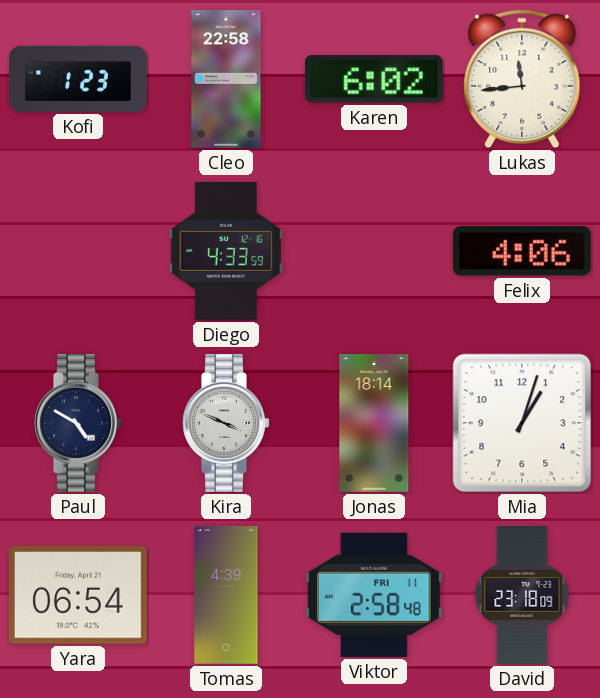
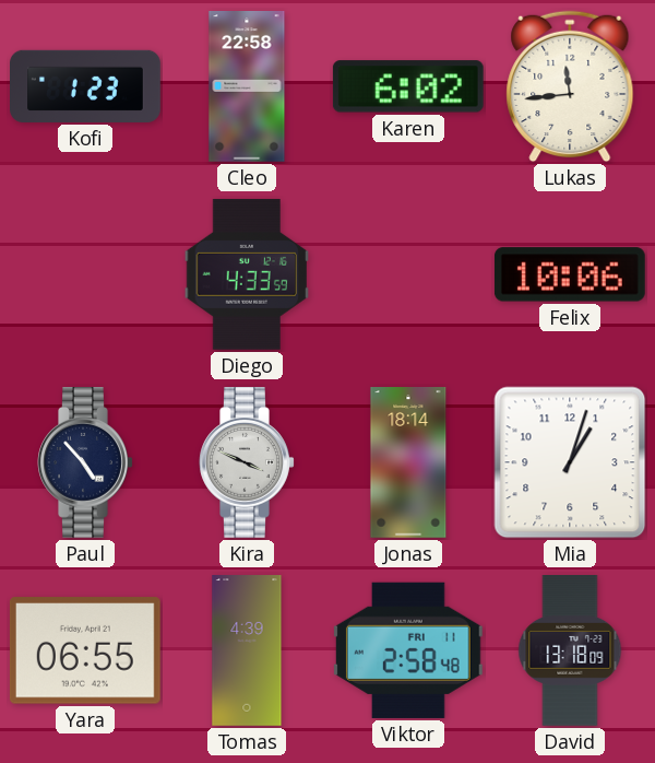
Felix: 4:06 -> 10:06
Paul: 4:50 -> 4:53
Yara: 06:54 -> 06:55
David: 23:18 -> 13:18
